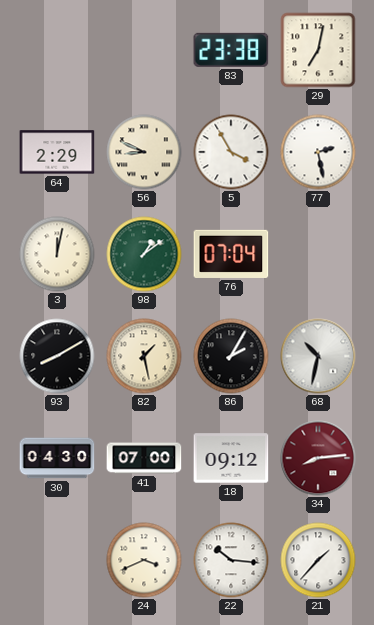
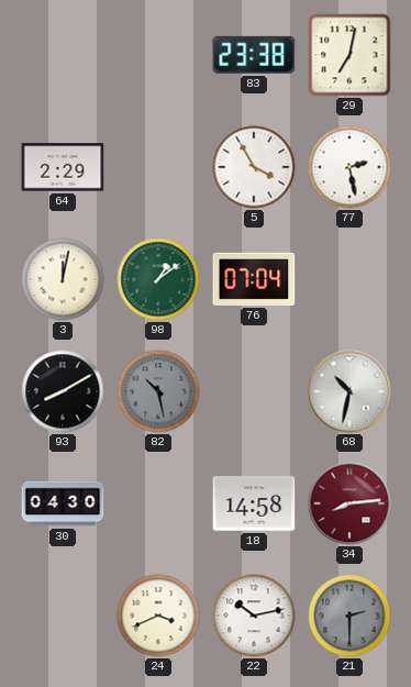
56: 8:49 -> none
82: 1:28 -> 10:28
82 dial: cream -> grey
86: 2:05 -> none
41: 07:00 -> none
18: 09:12 -> 14:58
22: 10:16 -> 10:13
21: 1:37 -> 2:30
21 dial: white -> grey
